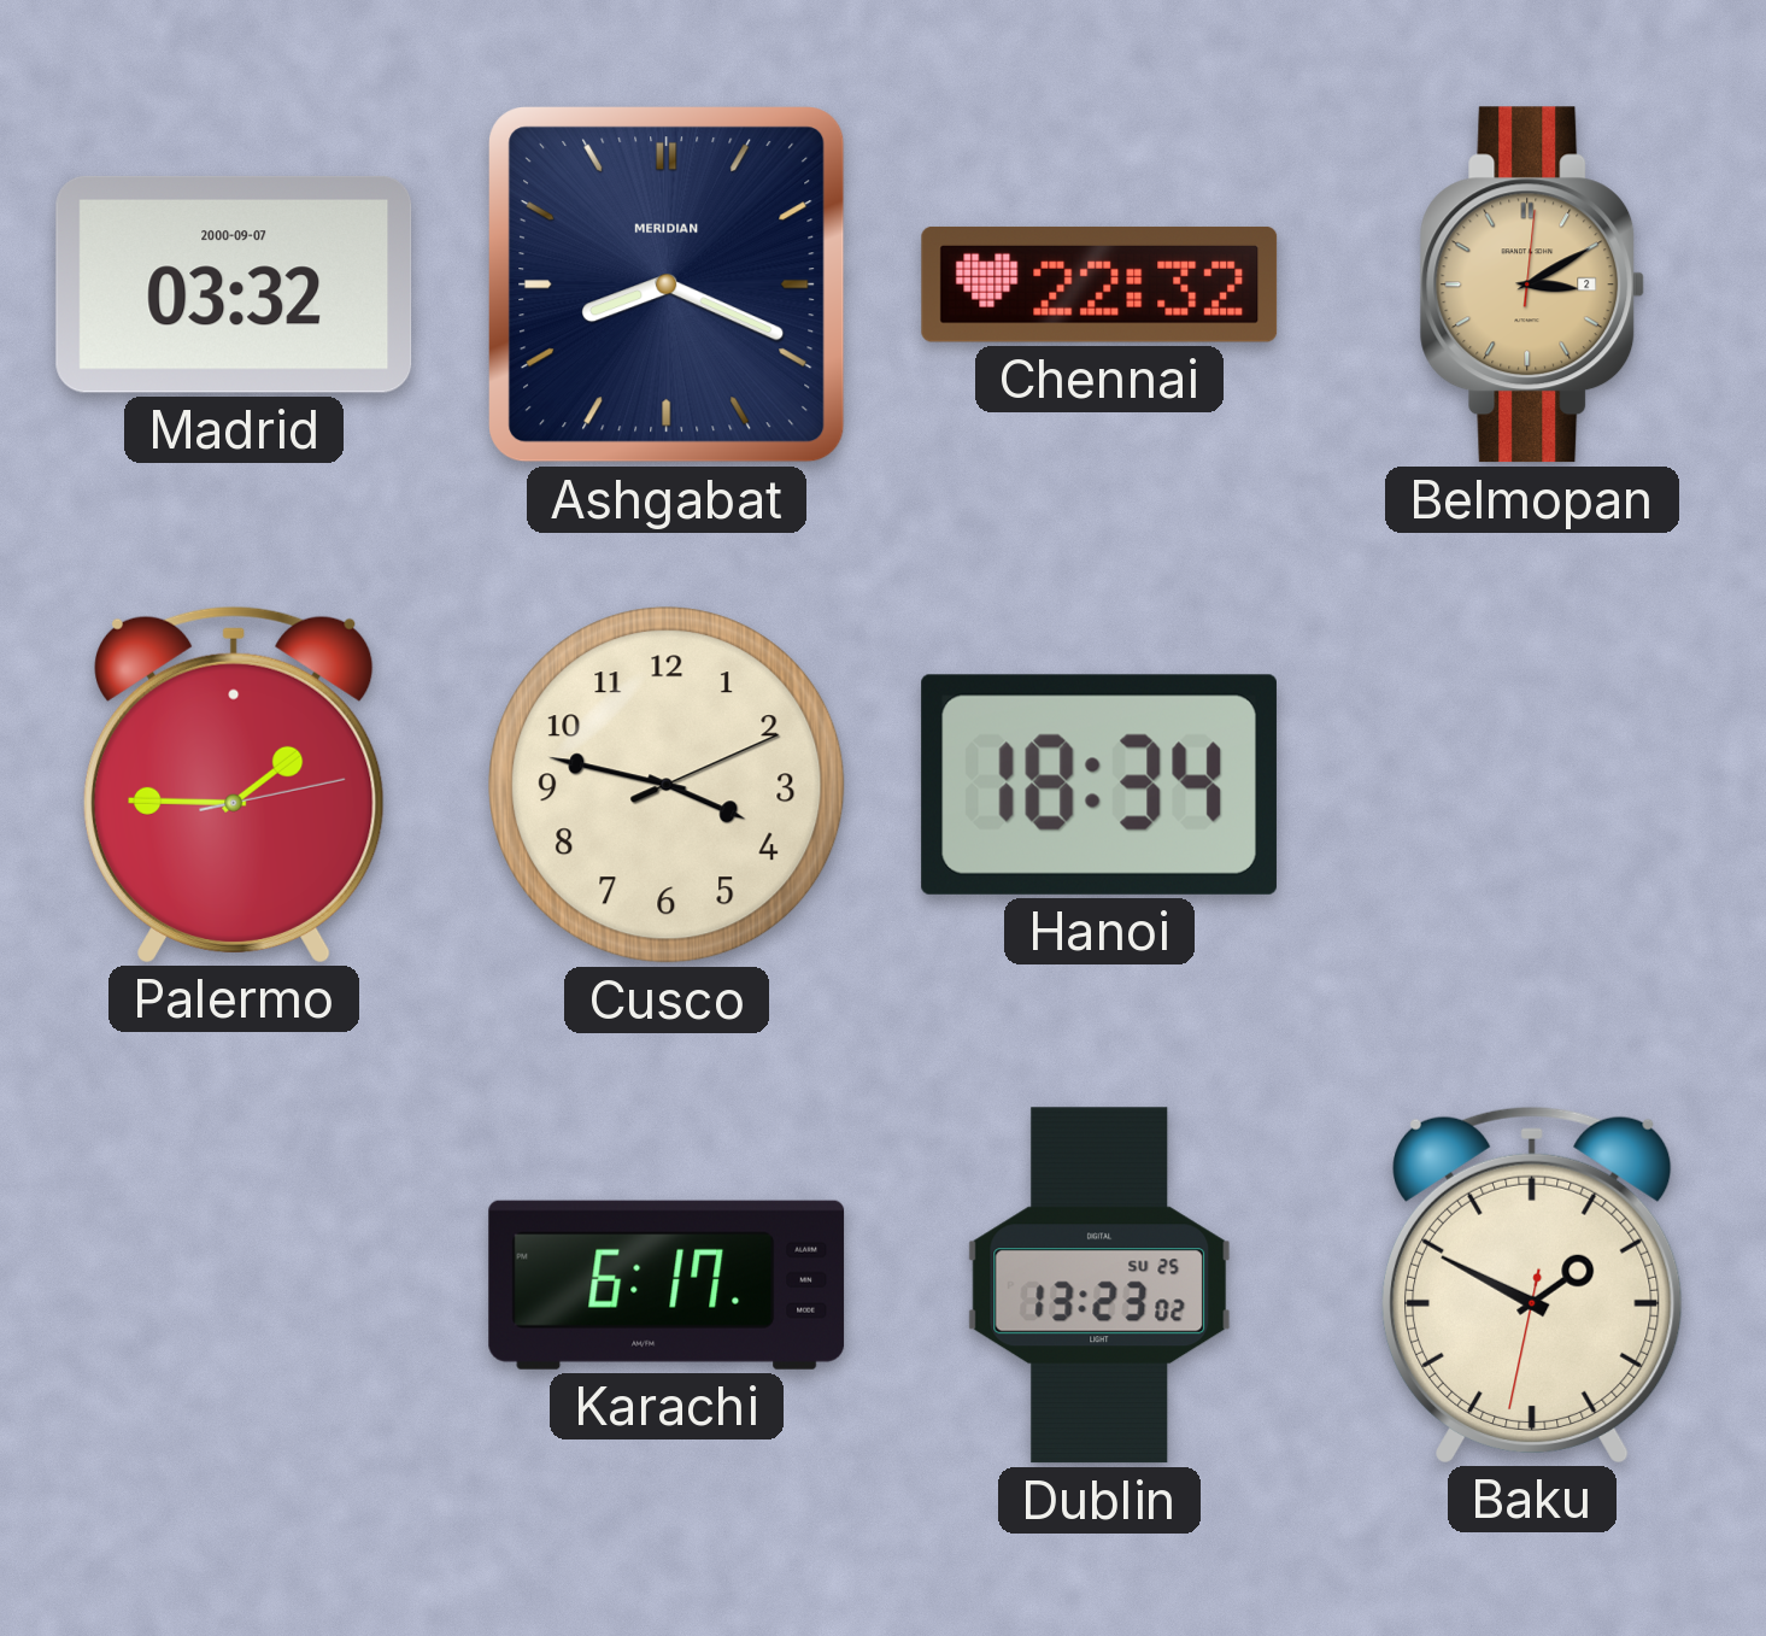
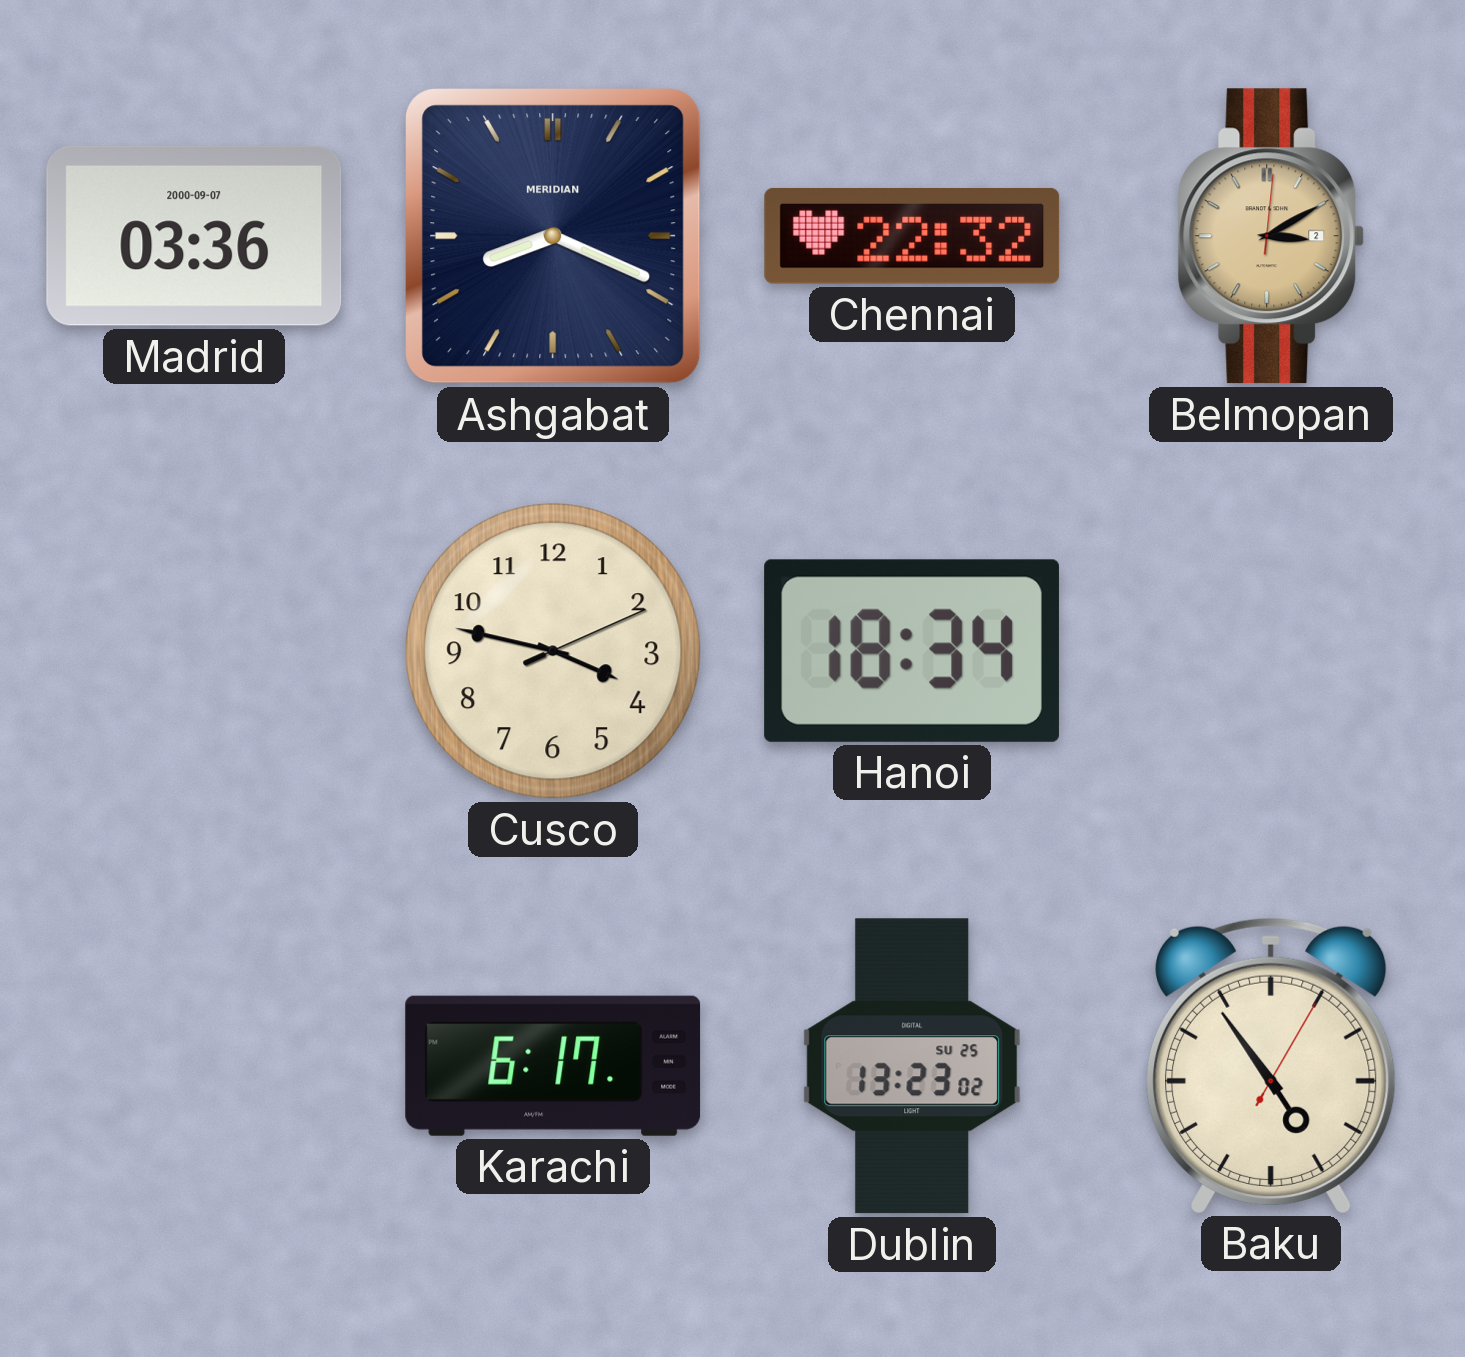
Madrid: 03:32 -> 03:36
Palermo: 1:45 -> none
Baku: 1:49 -> 4:54
